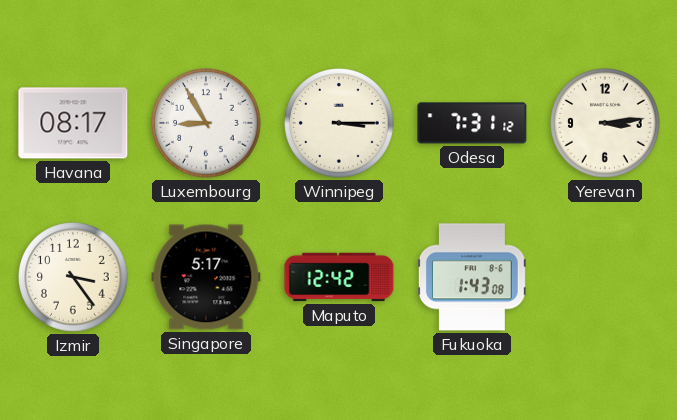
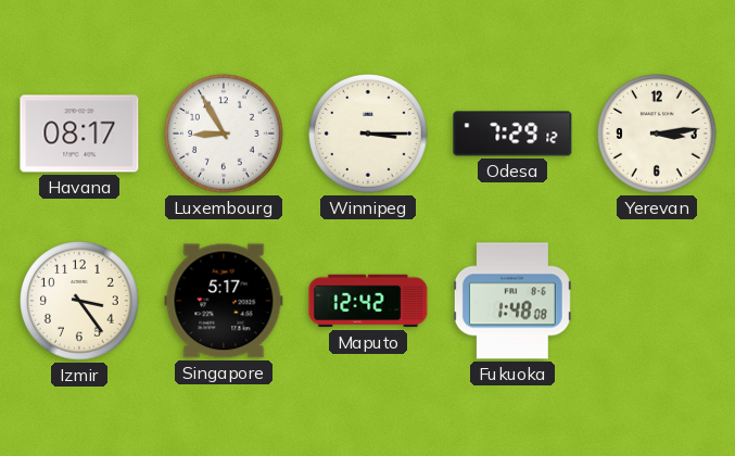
Odesa: 7:31 -> 7:29
Fukuoka: 1:43 -> 1:48
